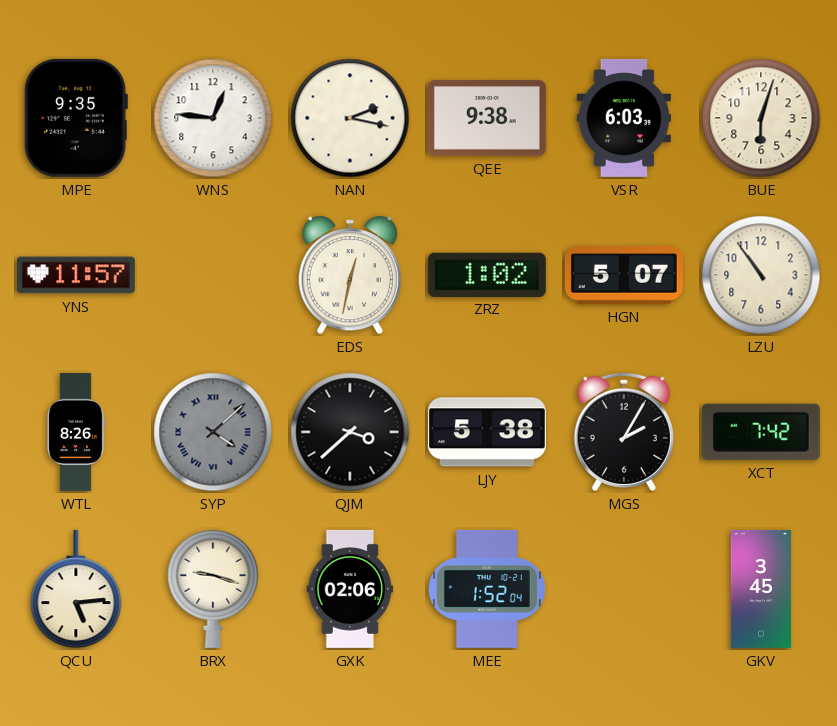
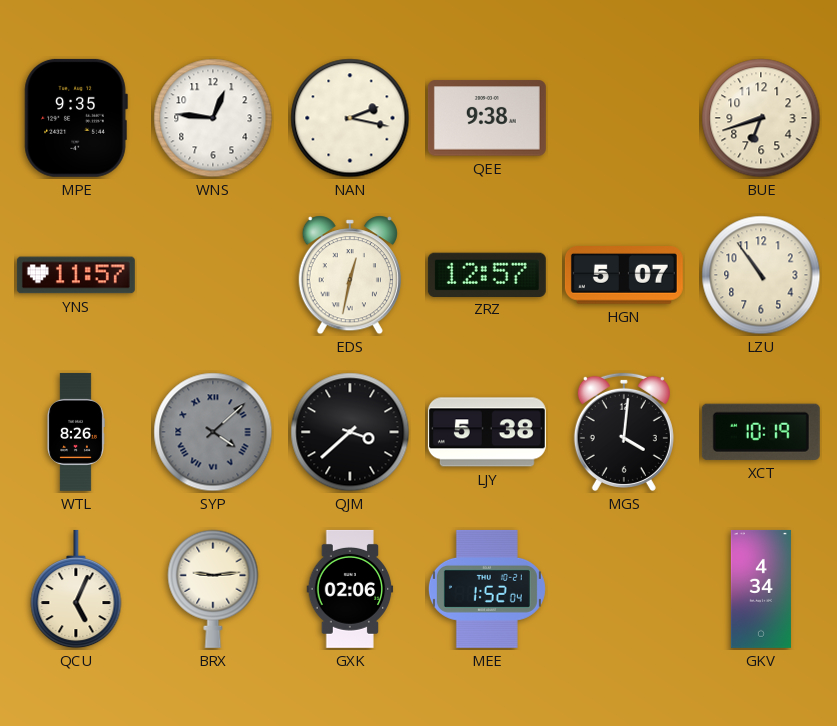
VSR: 6:03 -> none
BUE: 6:03 -> 6:42
ZRZ: 1:02 -> 12:57
MGS: 2:05 -> 4:01
XCT: 7:42 -> 10:19
QCU: 5:14 -> 5:04
BRX: 9:18 -> 9:14
GKV: 3:45 -> 4:34
